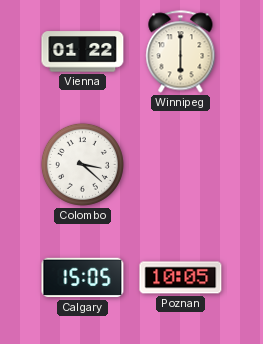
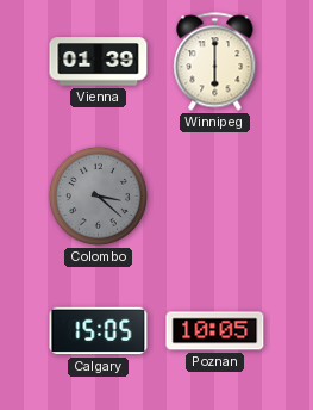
Vienna: 01:22 -> 01:39
Colombo dial: white -> grey
